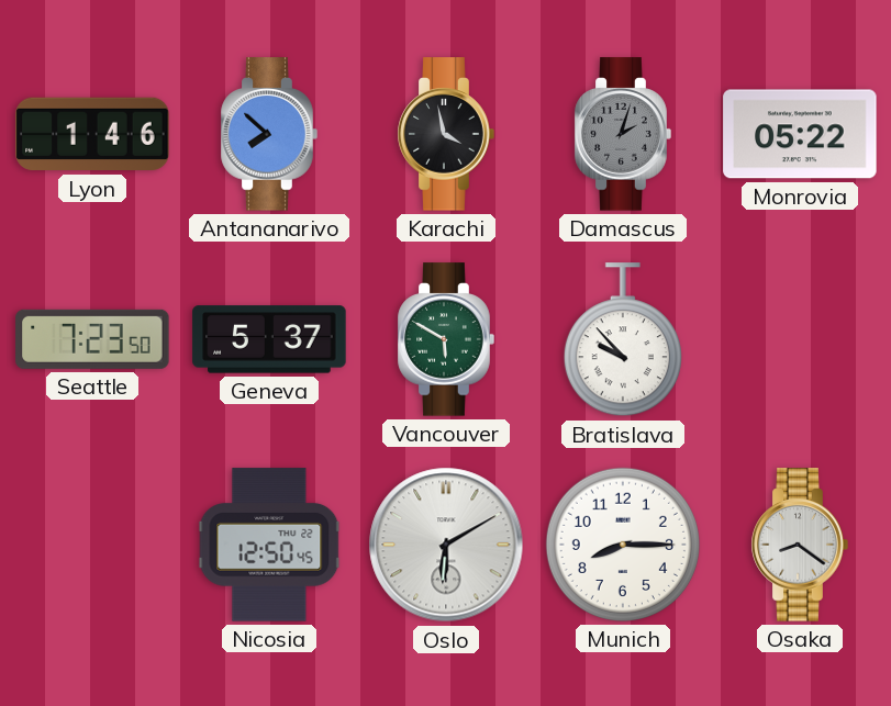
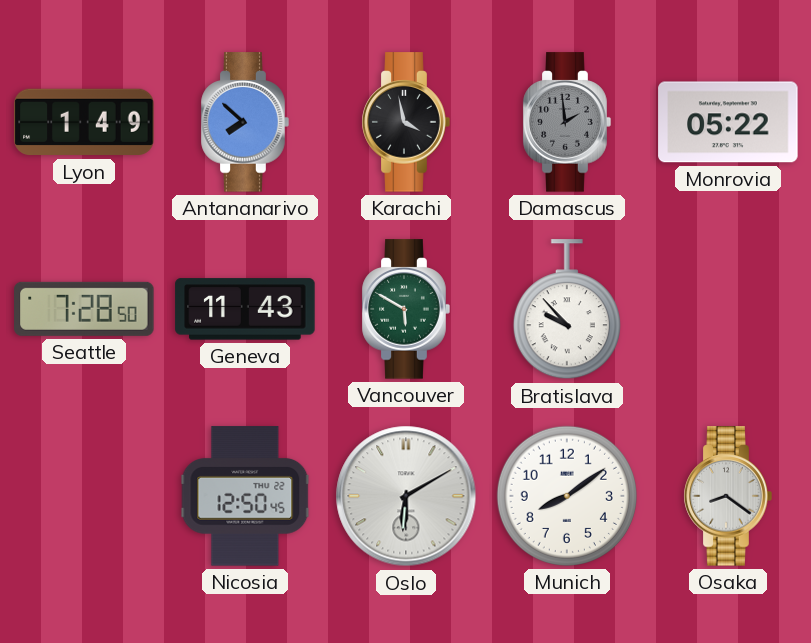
Lyon: 1:46 -> 1:49
Damascus: 2:03 -> 1:59
Seattle: 7:23 -> 7:28
Geneva: 5:37 -> 11:43
Munich: 8:15 -> 8:09
